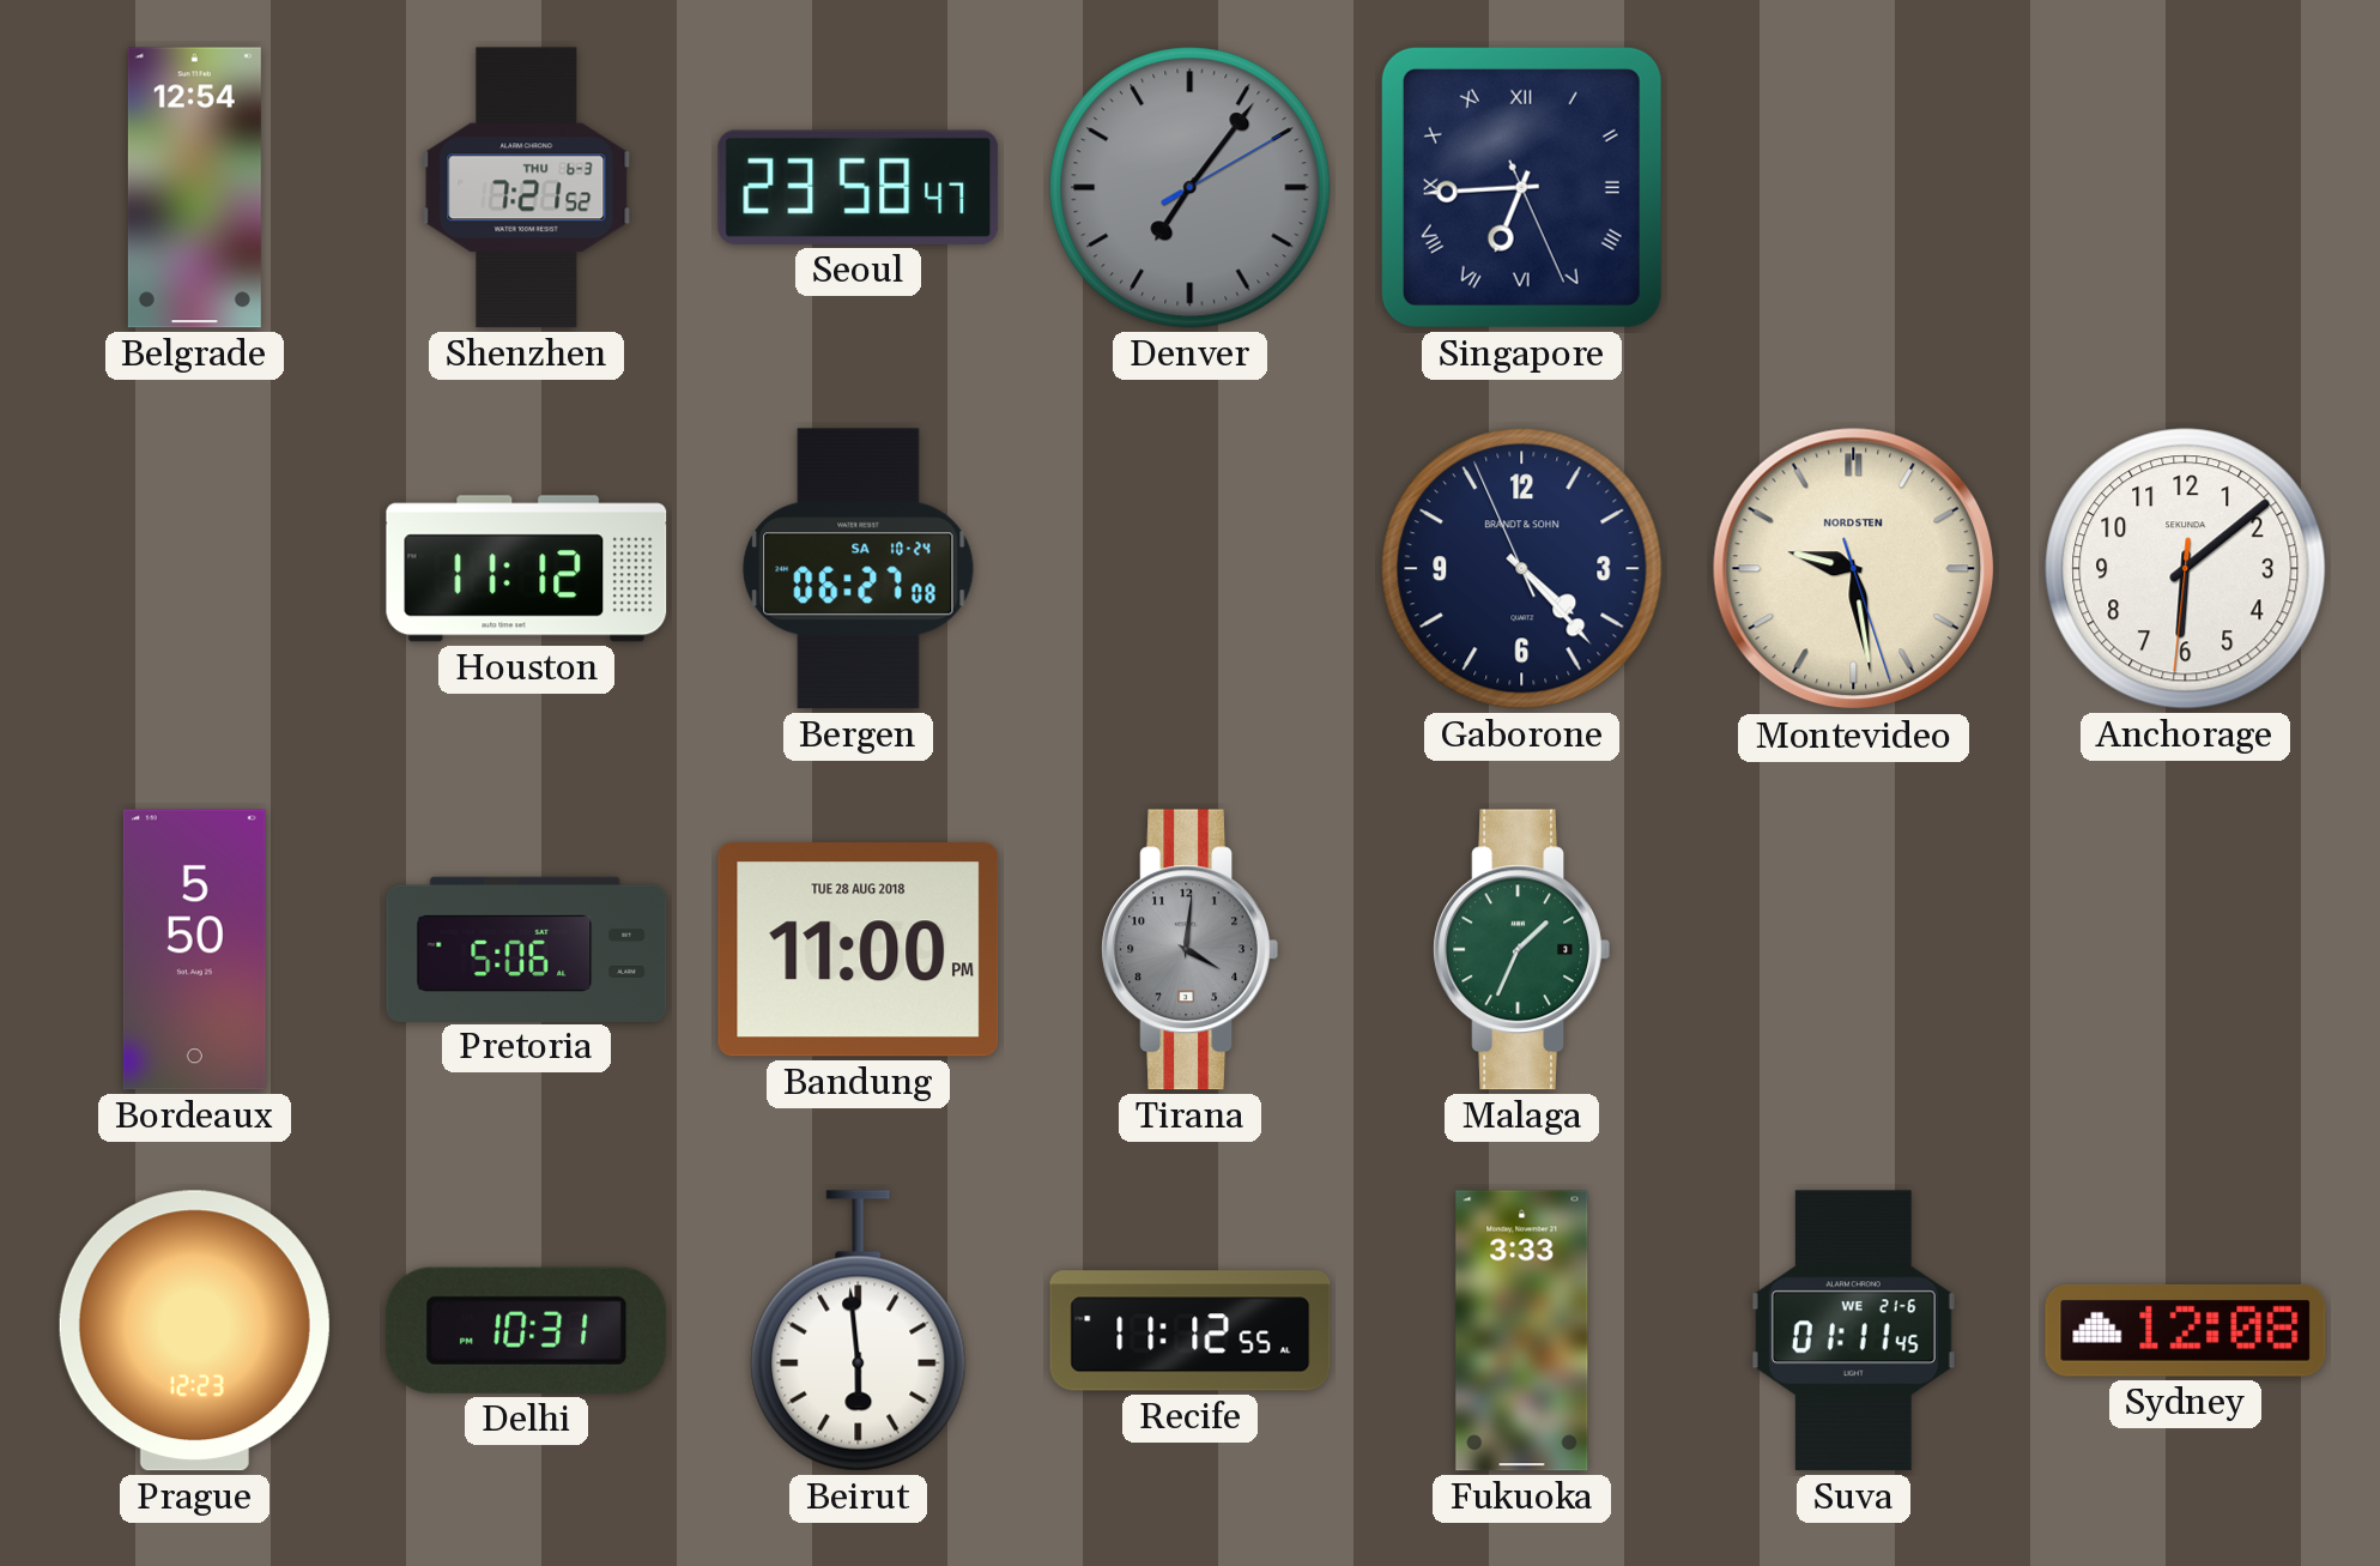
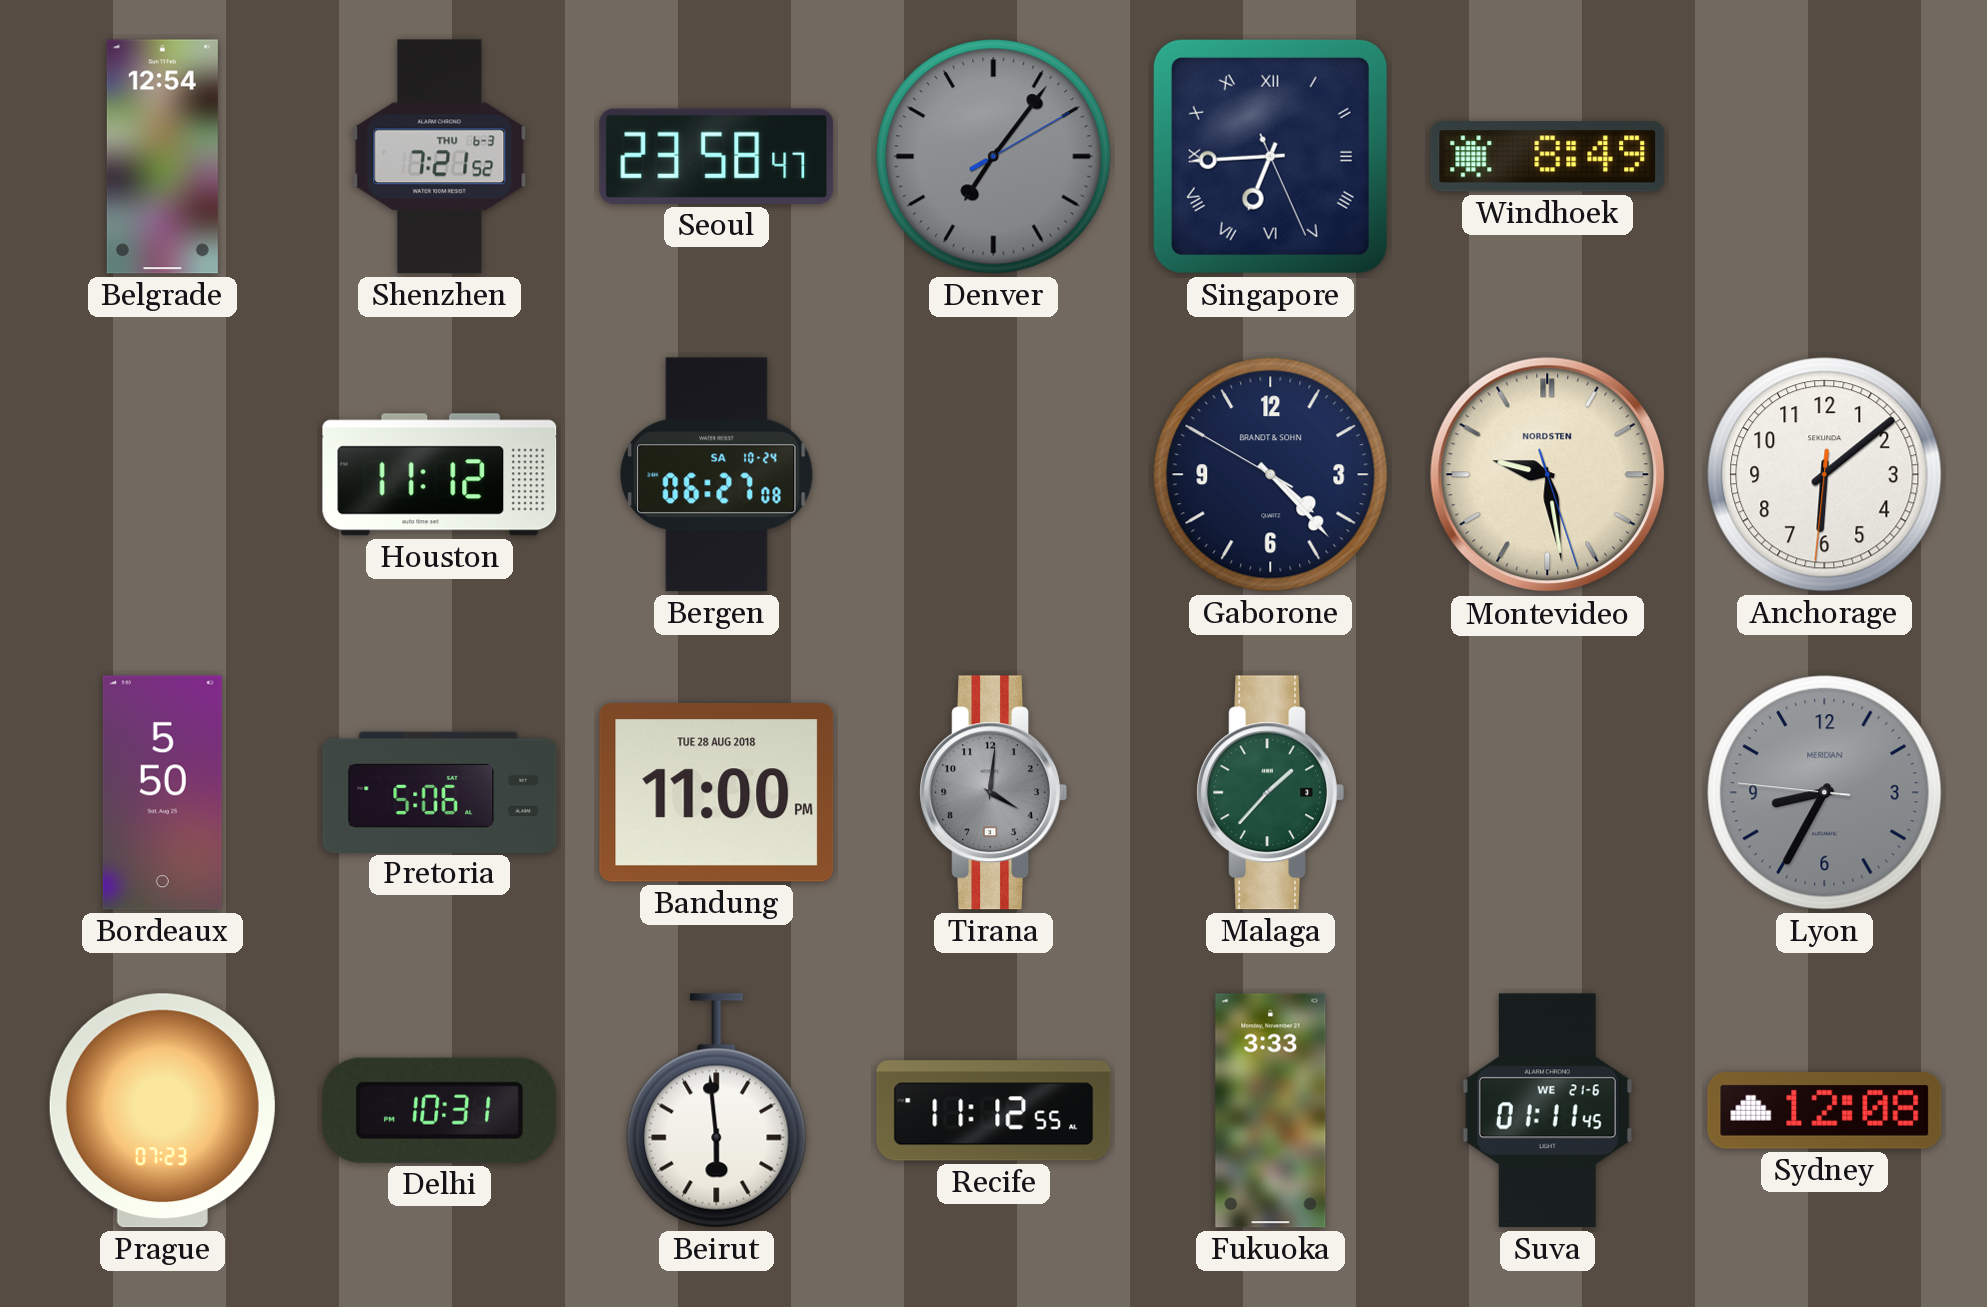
Windhoek: none -> 8:49
Gaborone: 4:22:56 -> 4:22:50
Malaga: 1:34 -> 1:37
Lyon: none -> 8:34
Prague: 12:23 -> 07:23
